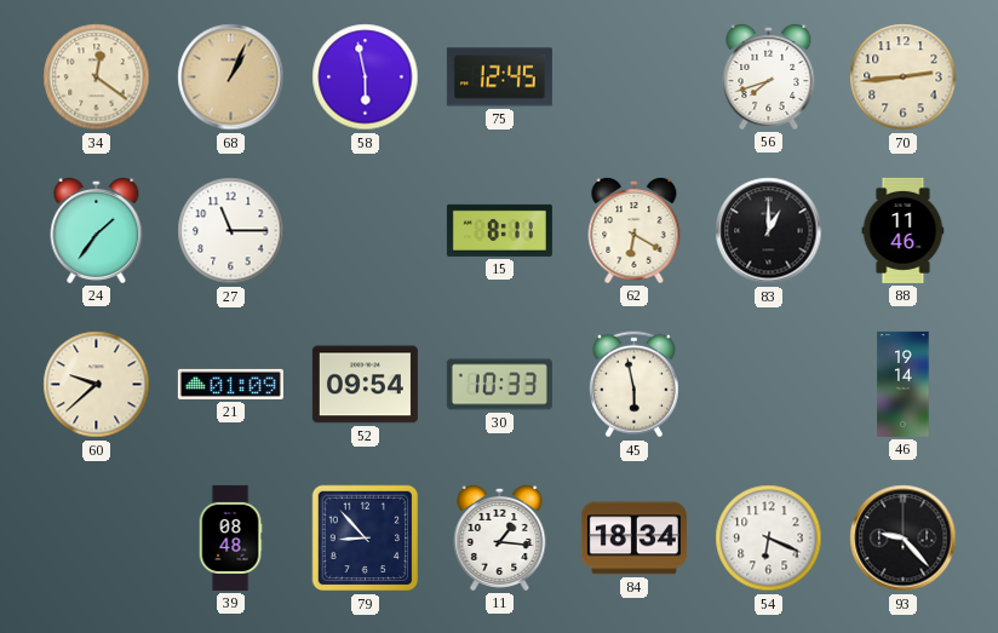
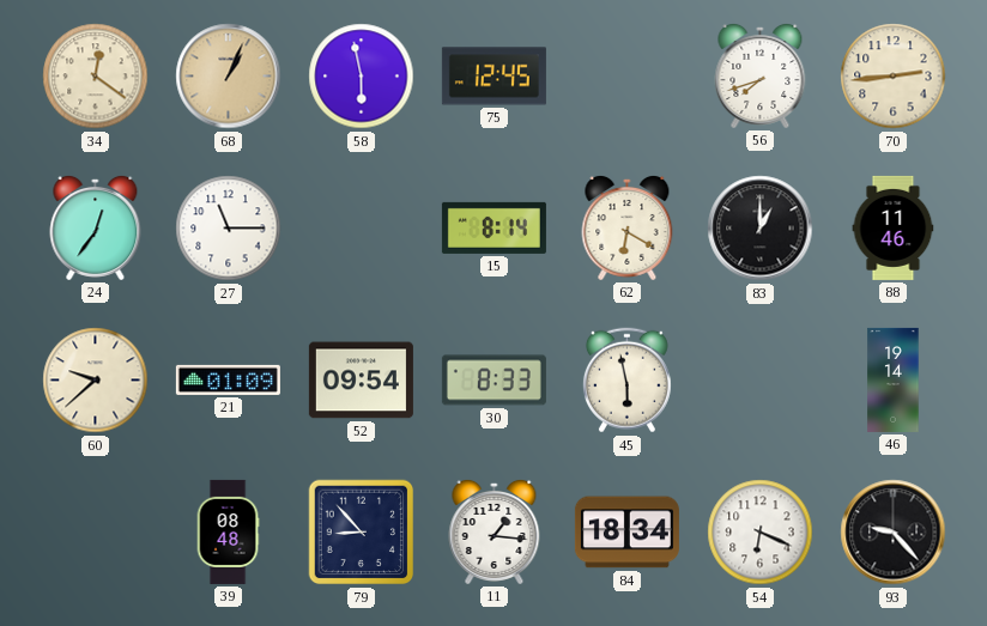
24: 1:36 -> 12:36
15: 8:11 -> 8:14
30: 10:33 -> 8:33
